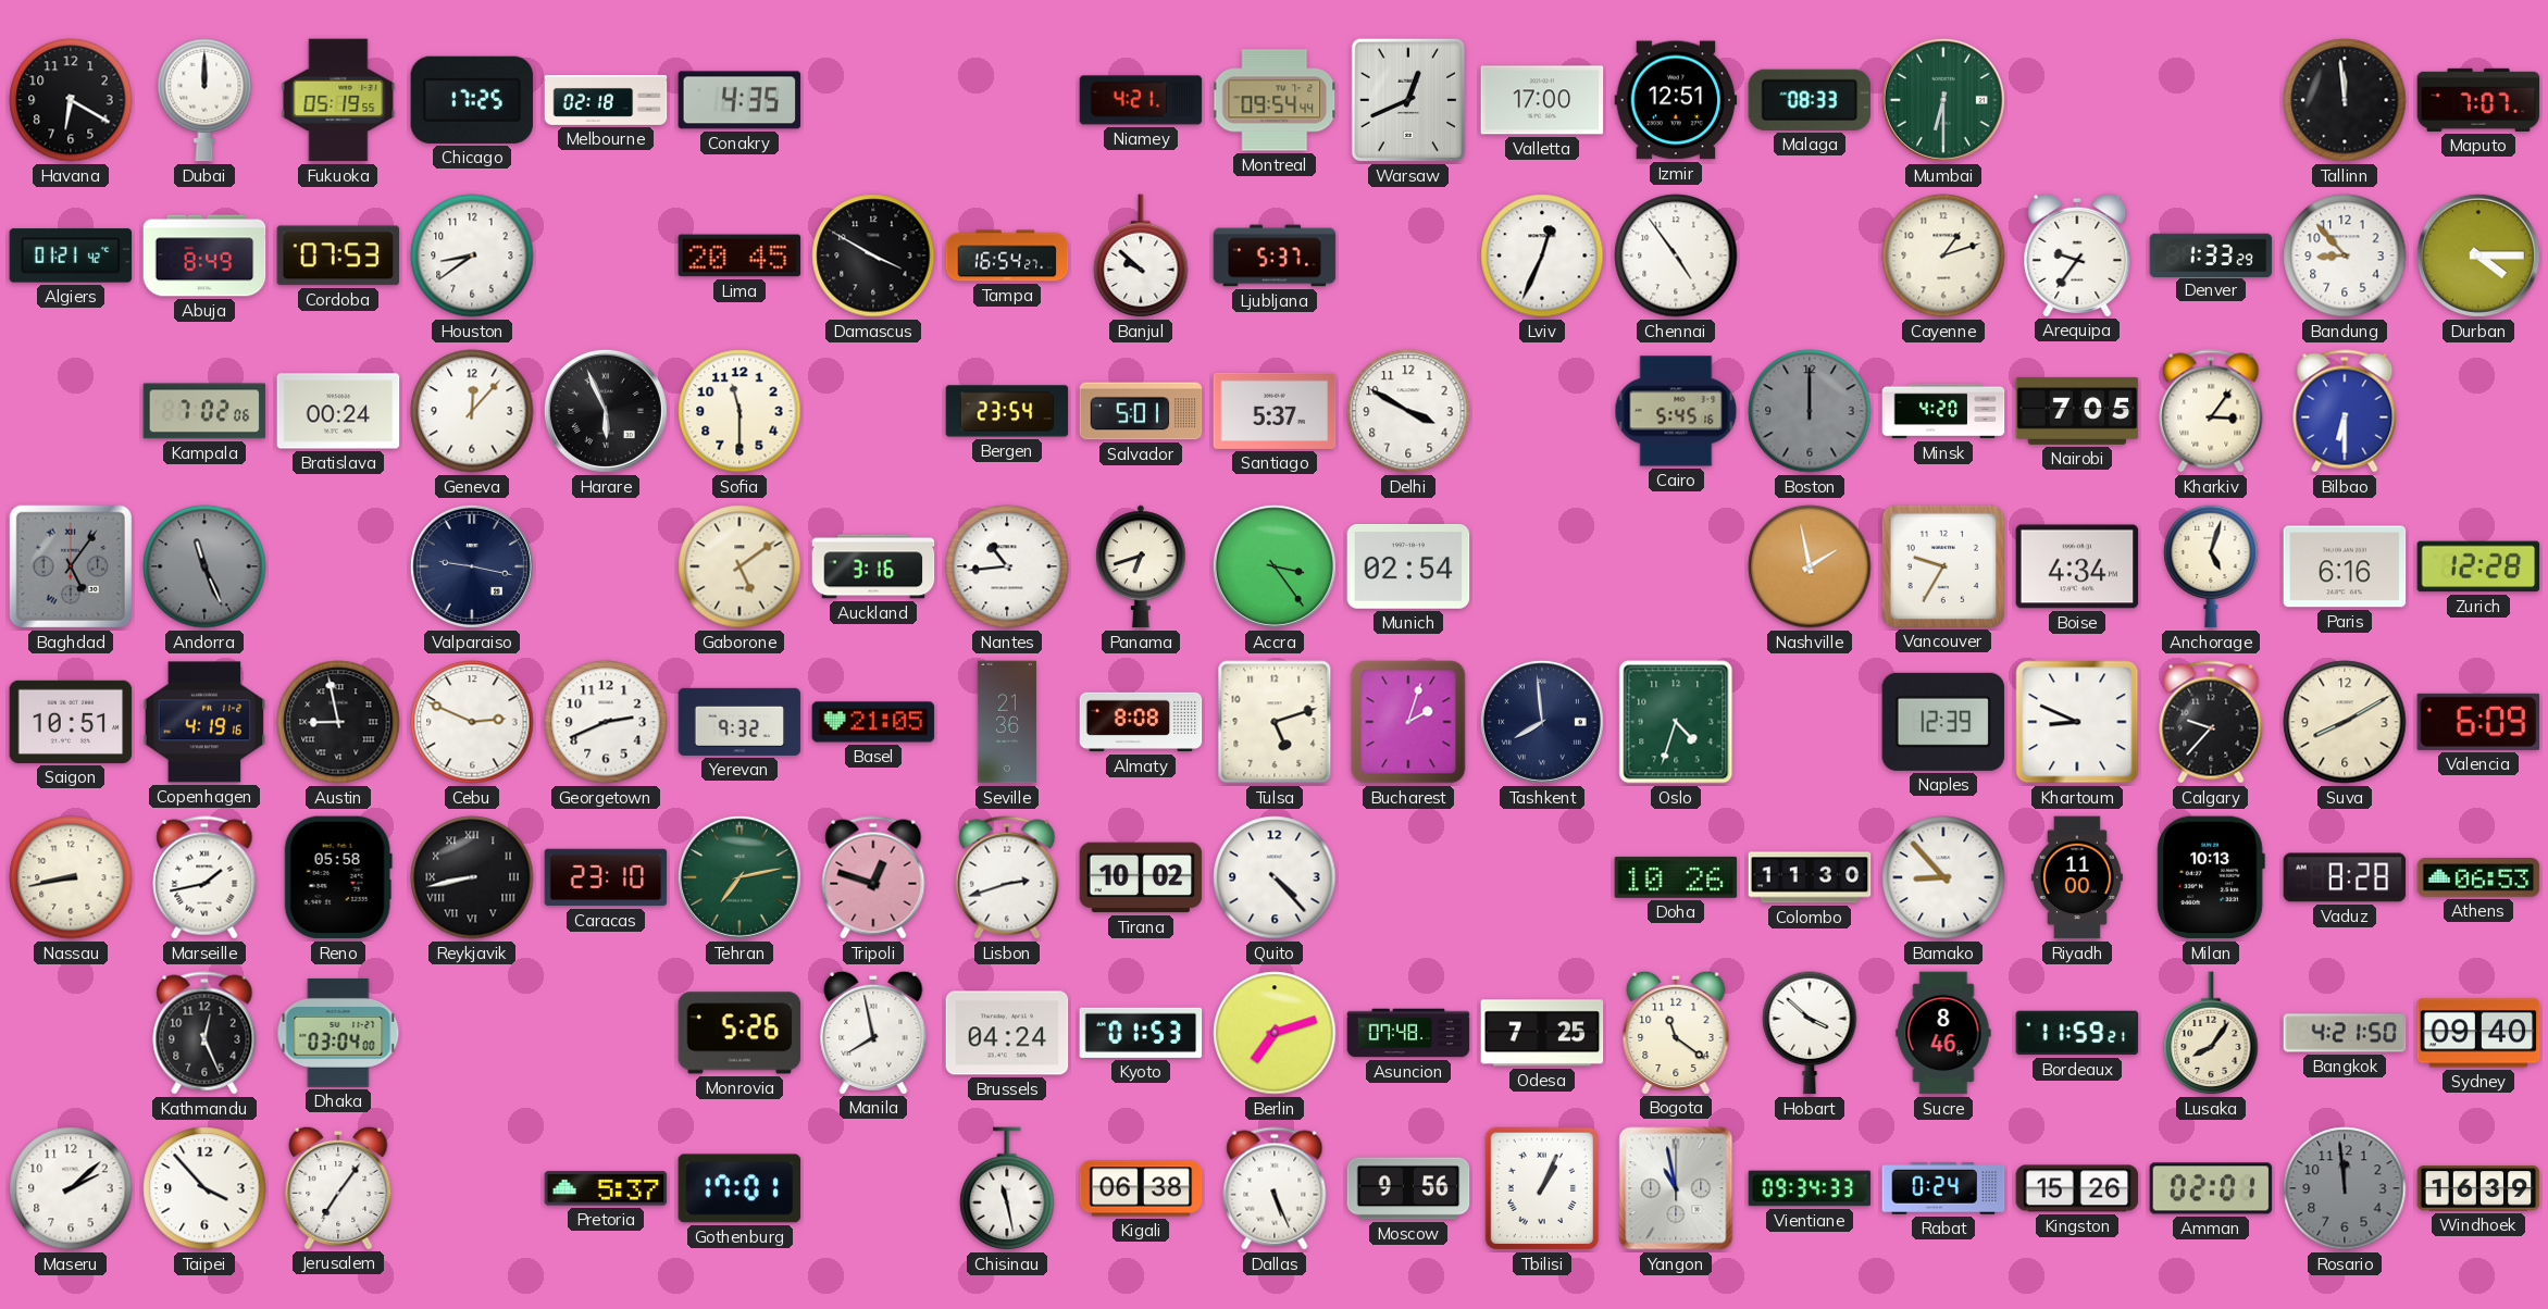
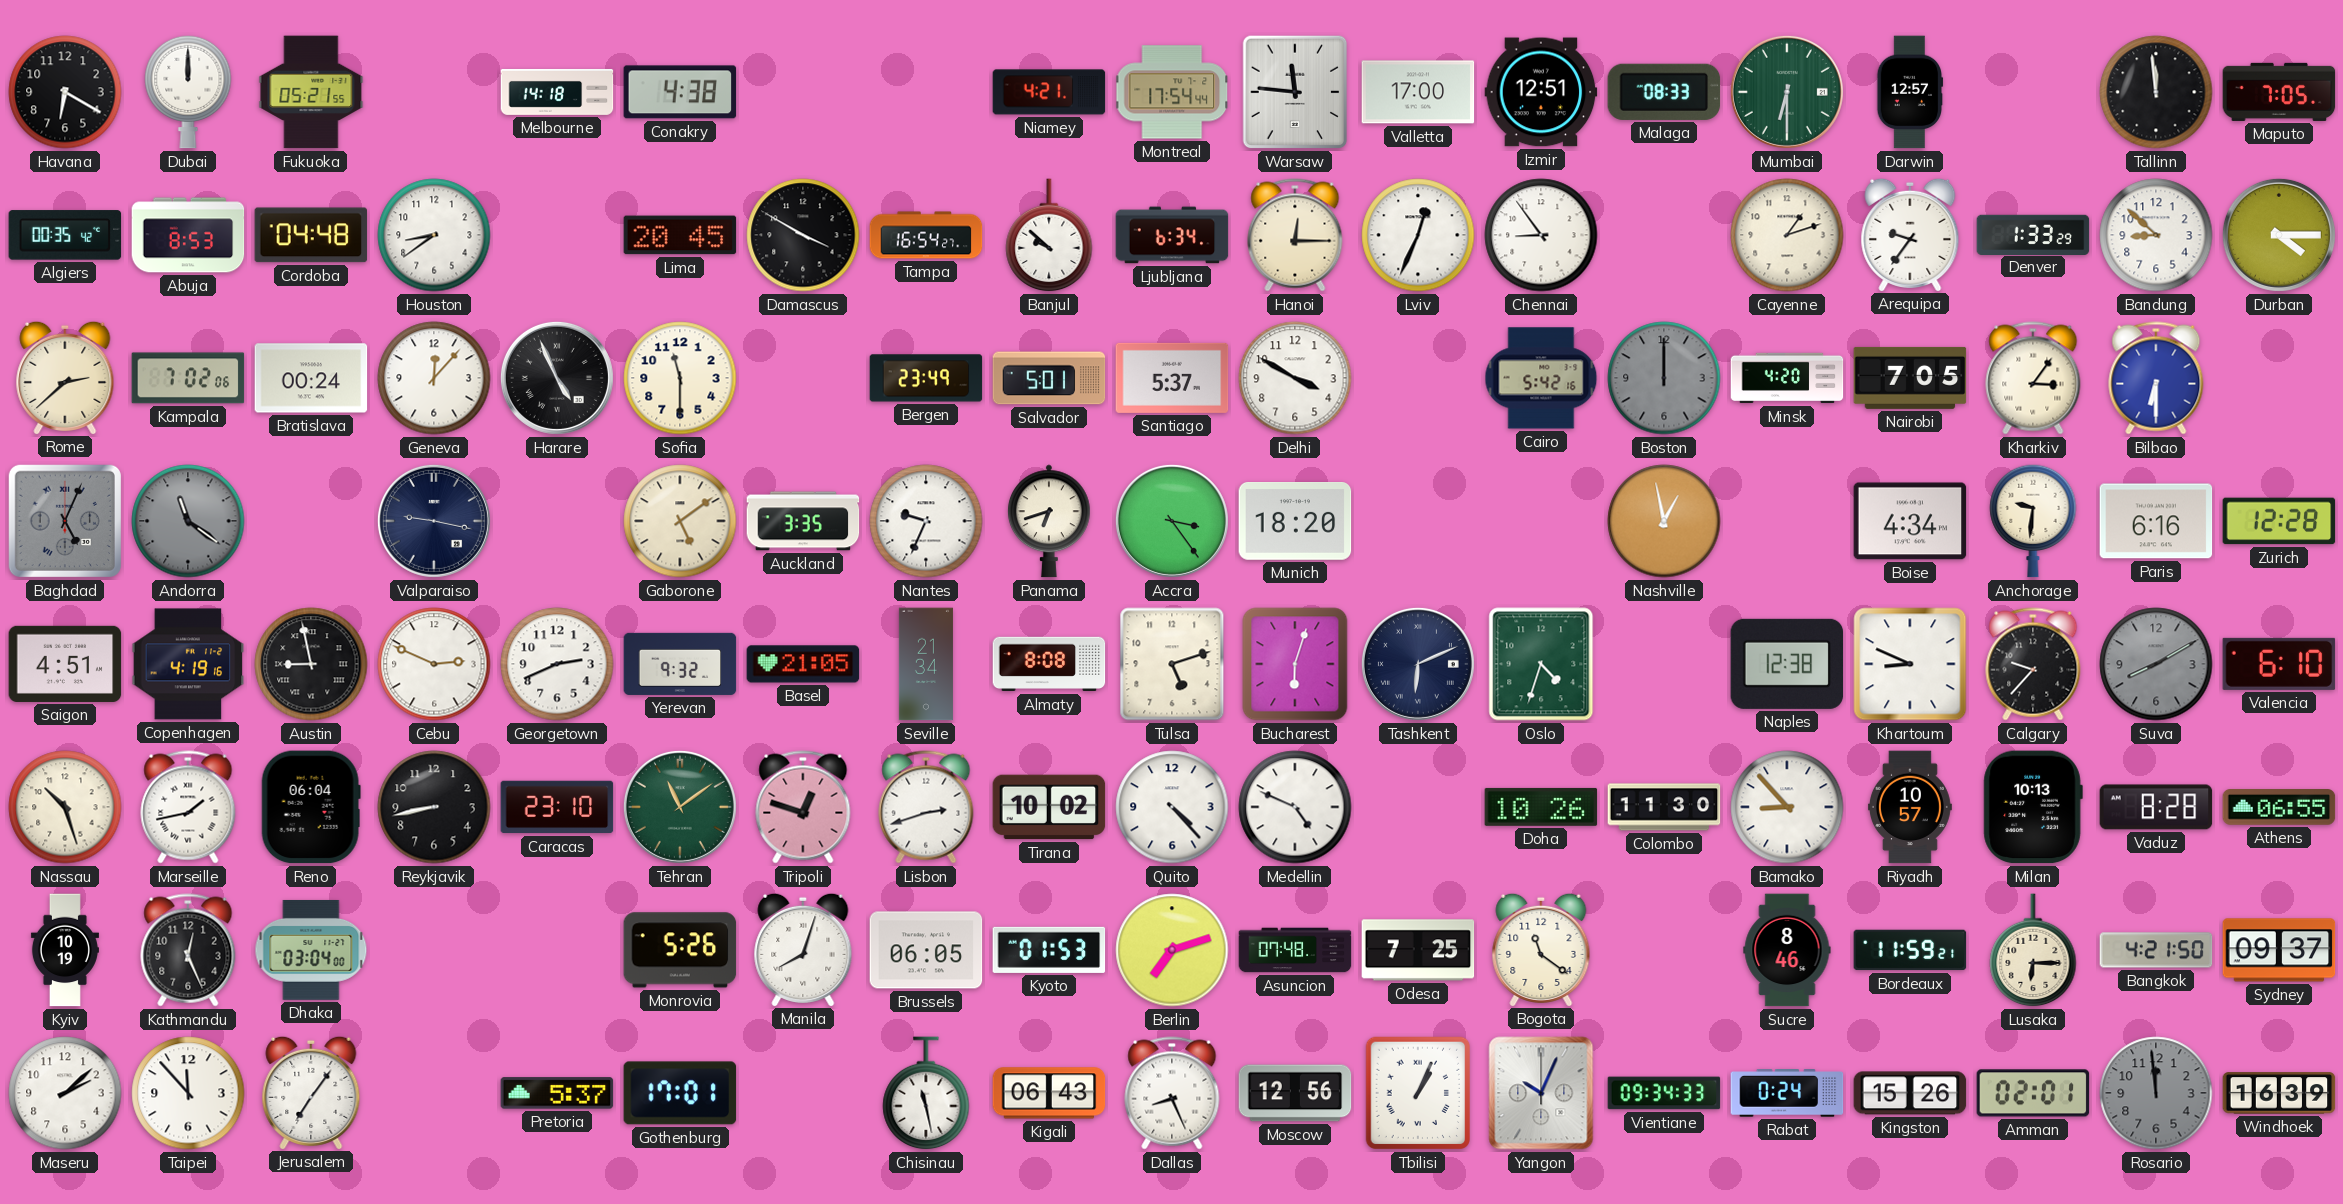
Fukuoka: 05:19 -> 05:21
Chicago: 17:25 -> none
Melbourne: 02:18 -> 14:18
Conakry: 4:35 -> 4:38
Montreal: 09:54 -> 17:54
Warsaw: 12:41 -> 11:46
Darwin: none -> 12:57
Maputo: 7:07 -> 7:05
Algiers: 01:21 -> 00:35
Abuja: 8:49 -> 8:53
Cordoba: 07:53 -> 04:48
Ljubljana: 5:37 -> 6:34
Hanoi: none -> 12:15
Chennai: 4:54 -> 8:54
Bandung: 8:53 -> 8:52
Rome: none -> 2:38
Harare: 5:56 -> 4:56
Bergen: 23:54 -> 23:49
Cairo: 5:45 -> 5:42
Baghdad: 5:06 -> 5:04
Andorra: 11:26 -> 11:21
Auckland: 3:16 -> 3:35
Nantes: 10:44 -> 9:34
Munich: 02:54 -> 18:20
Nashville: 1:58 -> 12:58
Vancouver: 9:35 -> none
Anchorage: 5:03 -> 9:31
Saigon: 10:51 -> 4:51
Seville: 21:36 -> 21:34
Bucharest: 2:03 -> 6:03
Tashkent: 7:59 -> 6:11
Naples: 12:39 -> 12:38
Suva dial: cream -> grey
Valencia: 6:09 -> 6:10
Nassau: 8:43 -> 10:27
Reno: 05:58 -> 06:04
Reykjavik numerals: Roman -> Arabic
Tehran: 7:13 -> 11:09
Medellin: none -> 4:49
Riyadh: 11:00 -> 10:57
Athens: 06:53 -> 06:55
Kyiv: none -> 10:19
Manila: 7:58 -> 8:03
Brussels: 04:24 -> 06:05
Hobart: 3:52 -> none
Lusaka: 8:06 -> 6:15
Sydney: 09:40 -> 09:37
Taipei: 3:53 -> 11:53
Kigali: 06:38 -> 06:43
Dallas: 5:26 -> 8:26
Moscow: 9:56 -> 12:56
Yangon: 10:58 -> 10:04
